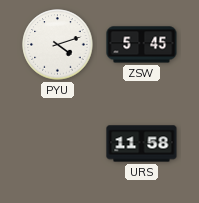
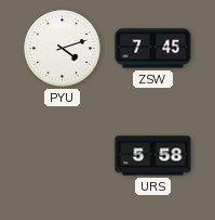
ZSW: 5:45 -> 7:45
URS: 11:58 -> 5:58
